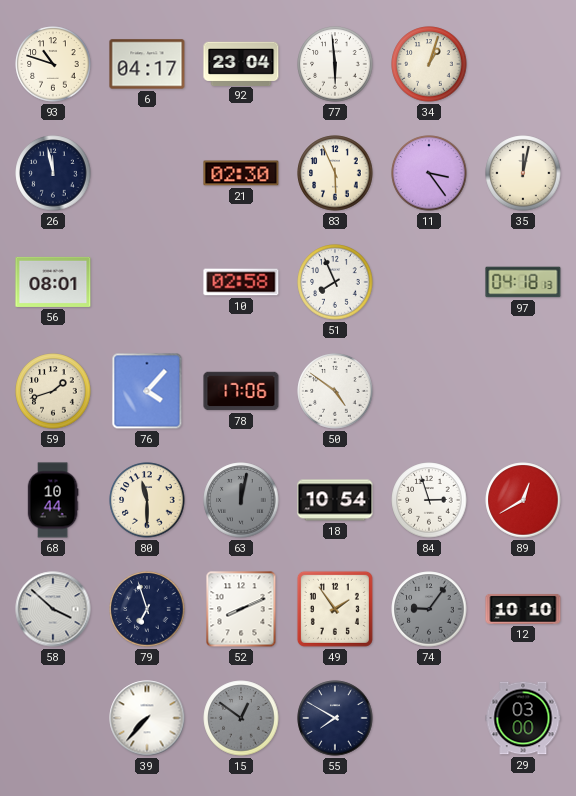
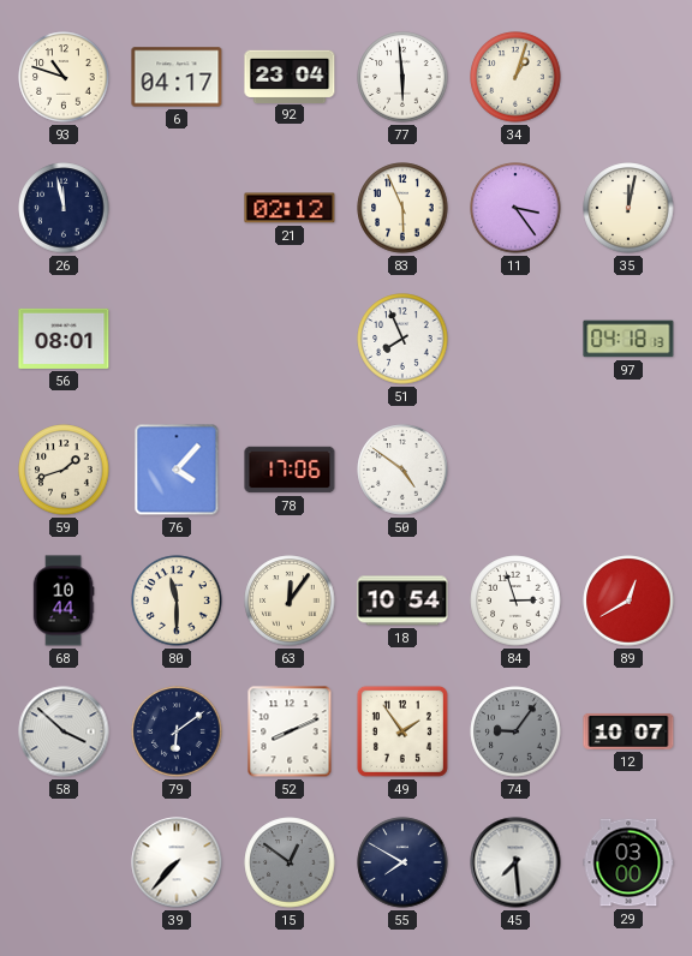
21: 02:30 -> 02:12
10: 02:58 -> none
63: 12:02 -> 12:06
63 dial: grey -> cream
79: 6:57 -> 6:09
12: 10:10 -> 10:07
45: none -> 7:29
